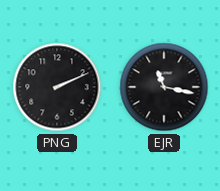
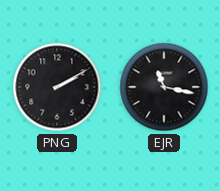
PNG: 2:11 -> 2:10
